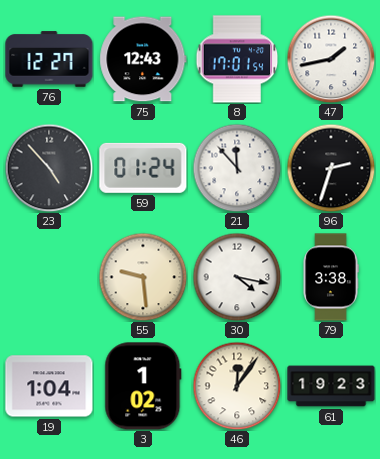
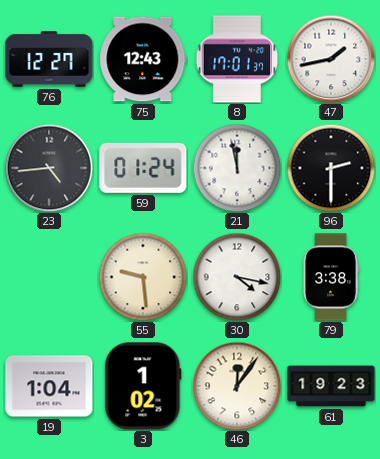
8: 17:01:54 -> 17:01:37
23: 4:53 -> 4:44
21: 11:53 -> 11:58
96: 2:33 -> 2:30
